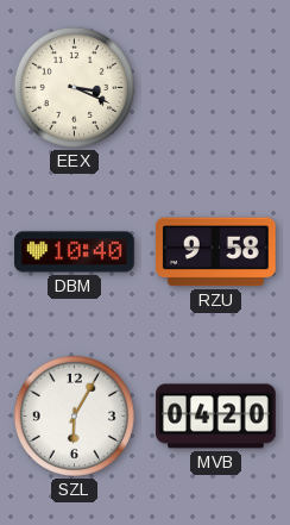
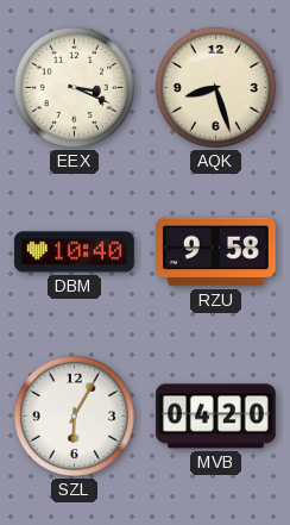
AQK: none -> 8:27
